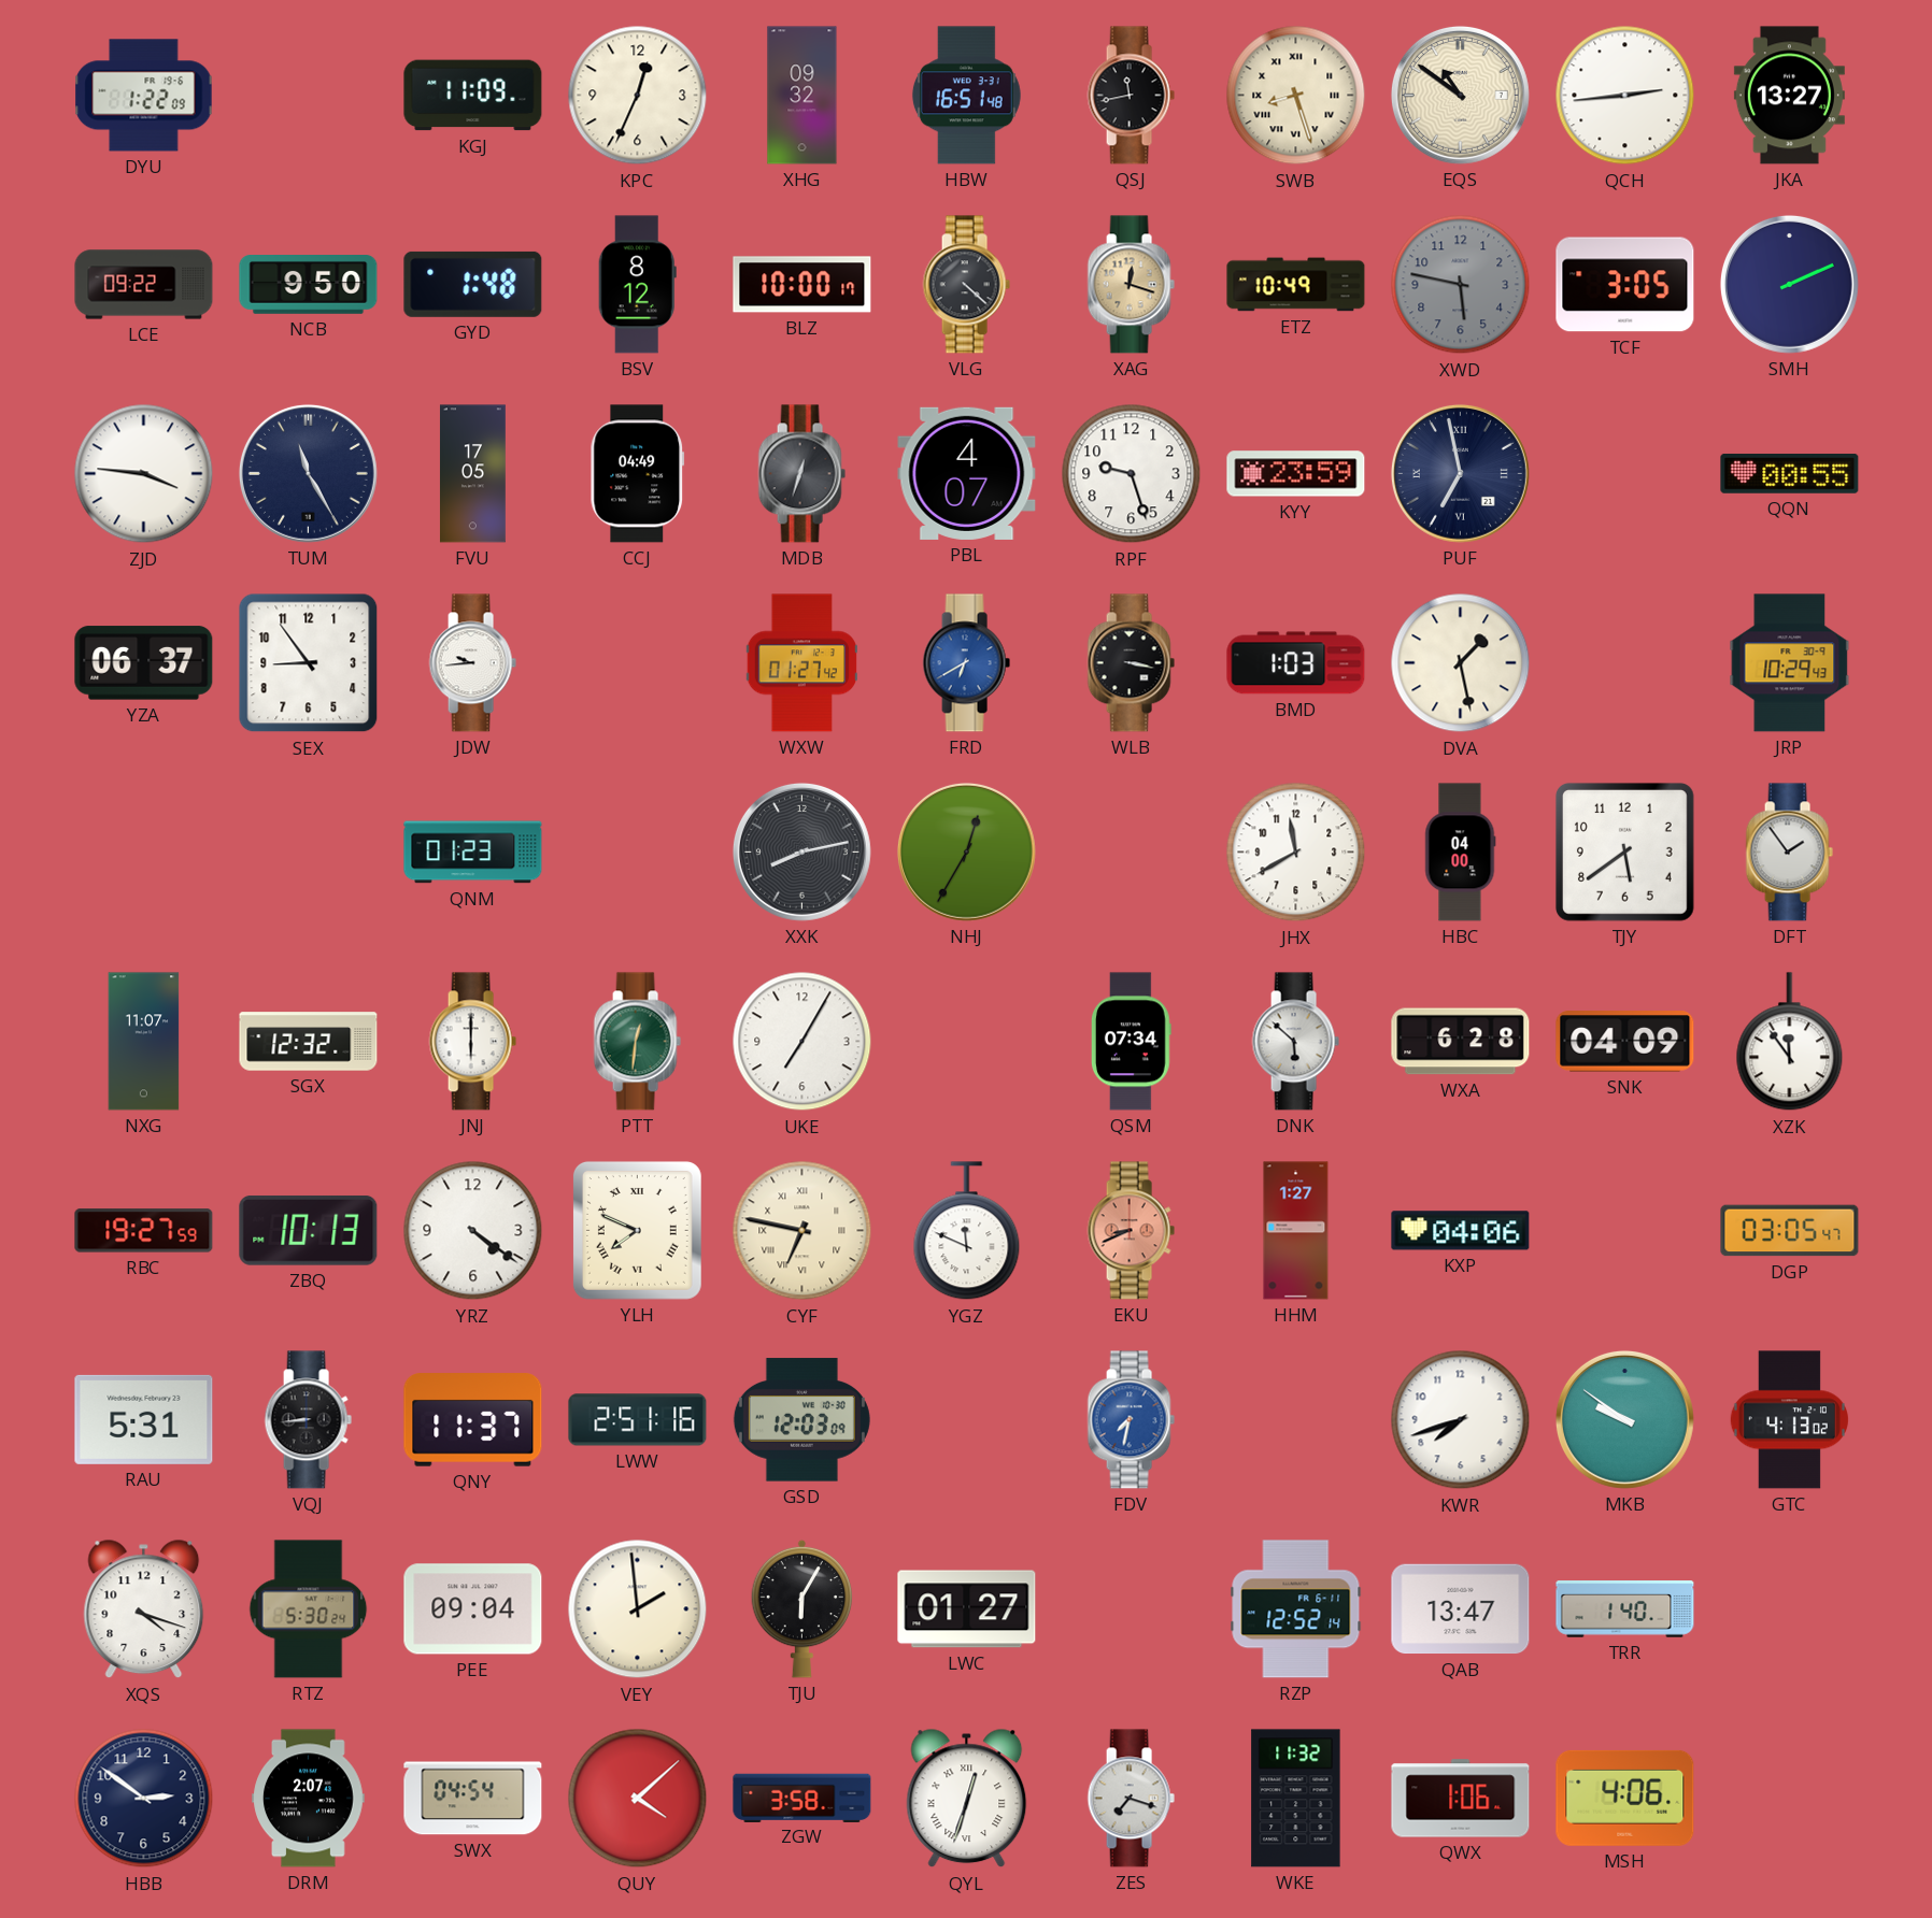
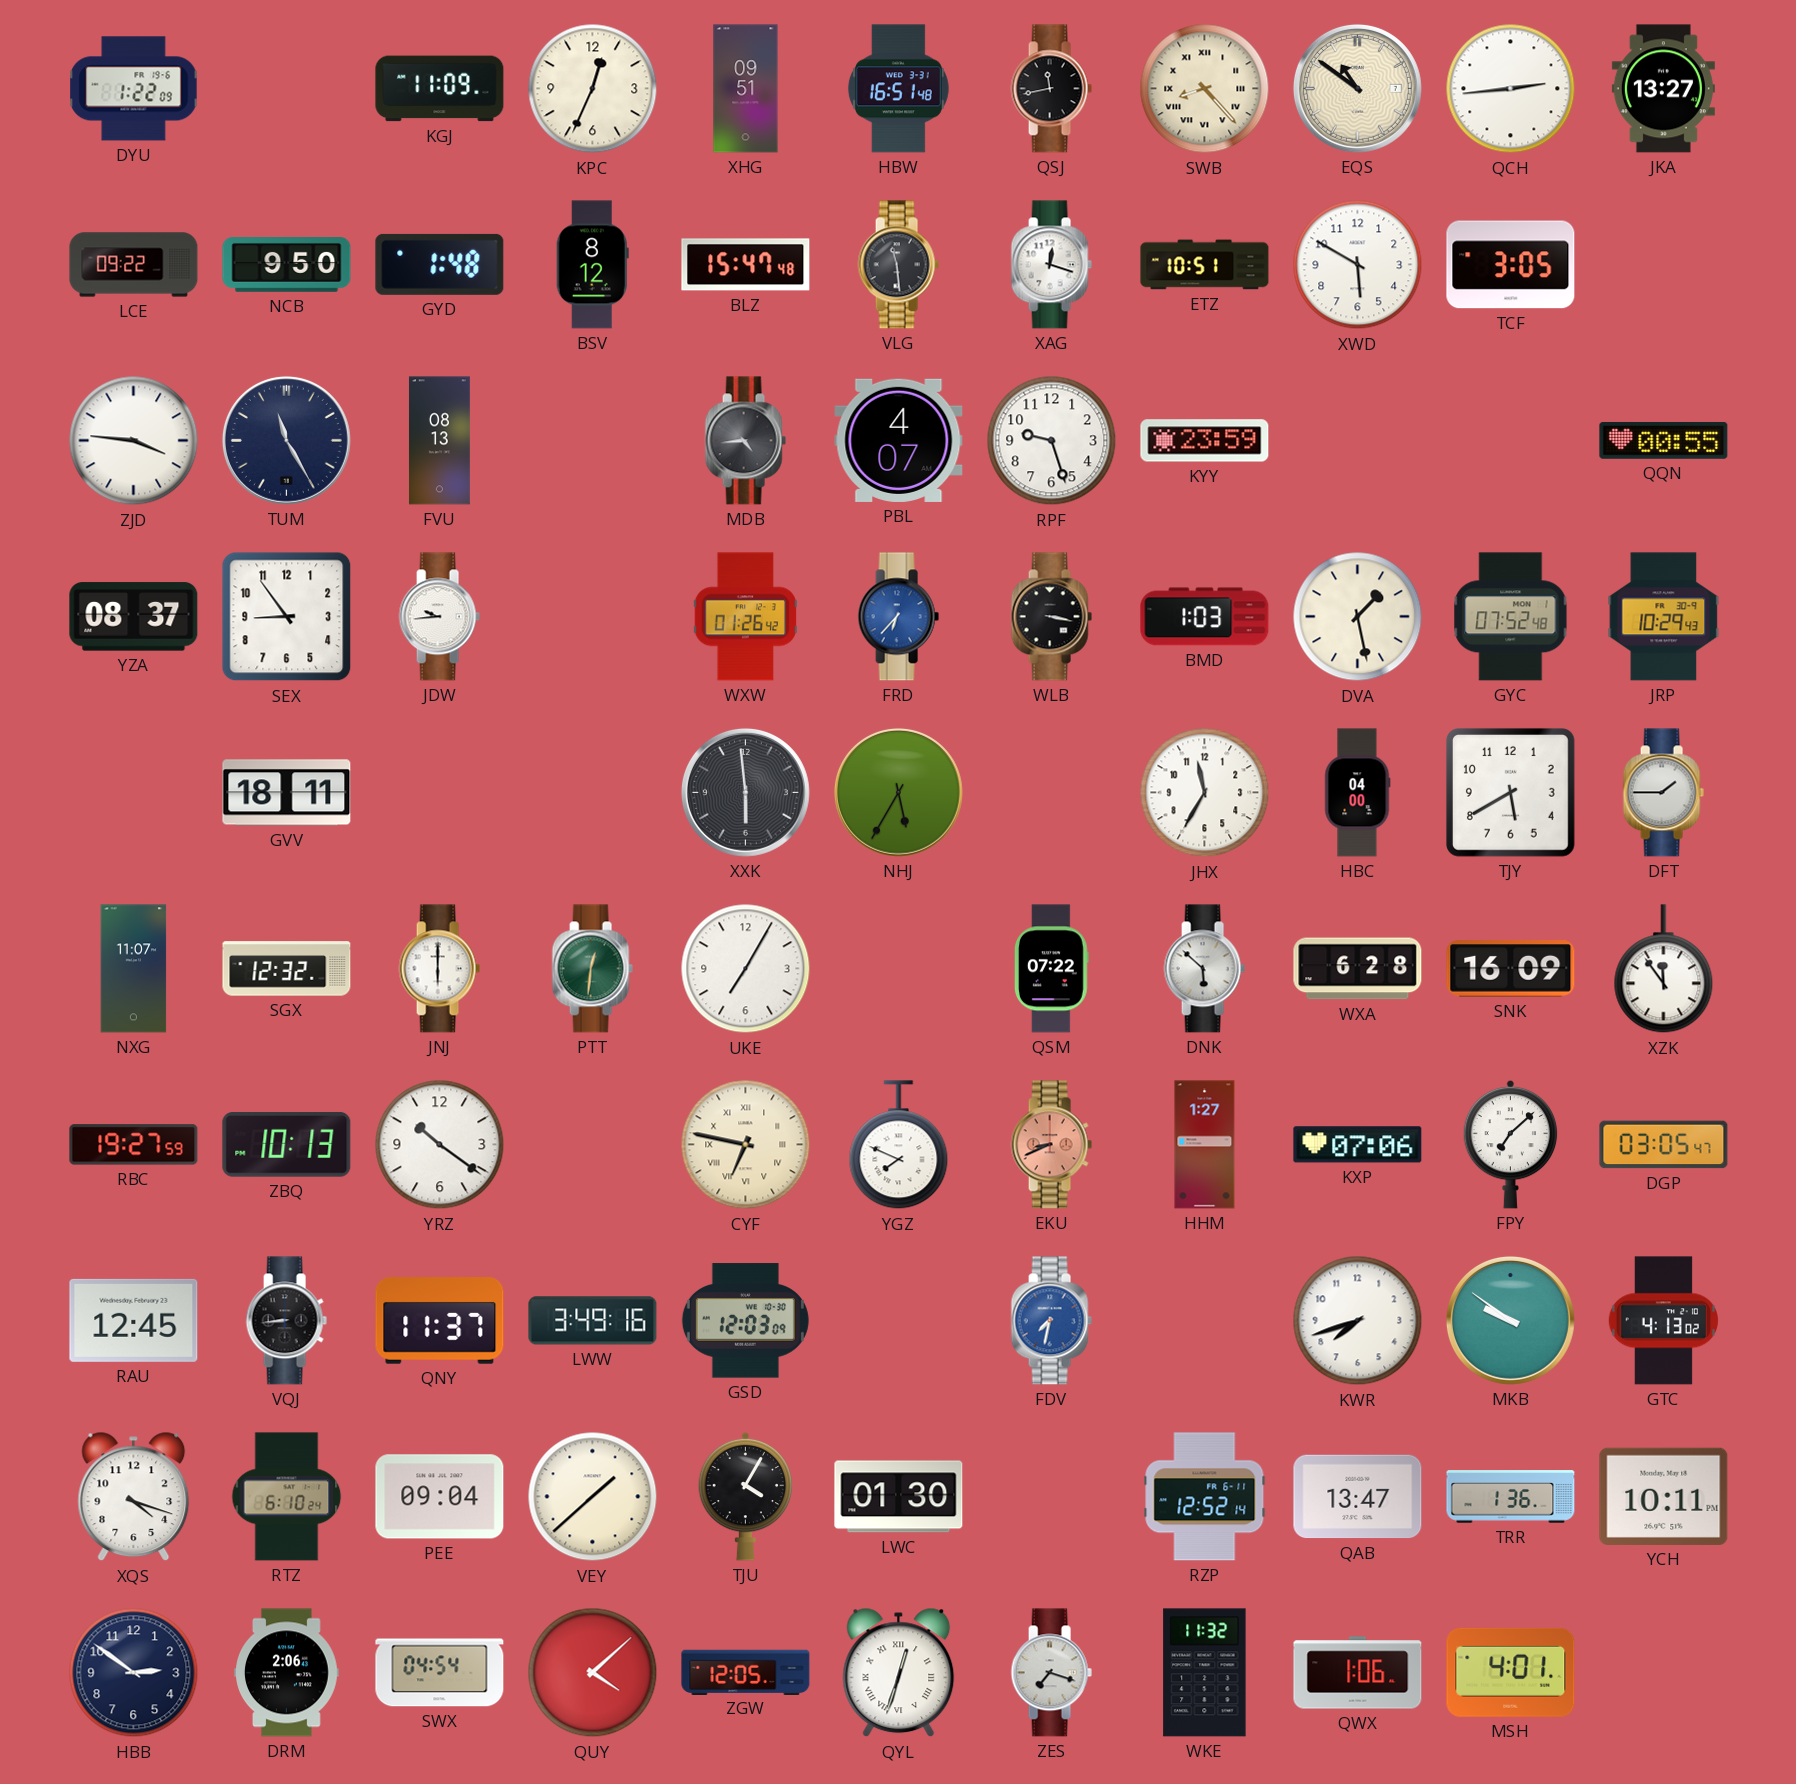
XHG: 09:32 -> 09:51
SWB: 8:27 -> 8:23
BLZ: 10:00 -> 15:47
VLG: 4:22 -> 11:29
XAG dial: champagne -> white
ETZ: 10:49 -> 10:51
XWD: 5:47 -> 5:50
XWD dial: grey -> white
SMH: 2:11 -> none
FVU: 17:05 -> 08:13
CCJ: 04:49 -> none
MDB: 12:33 -> 4:44
PUF: 6:58 -> none
YZA: 06:37 -> 08:37
WXW: 01:27 -> 01:26
FRD: 6:40 -> 6:37
GYC: none -> 07:52
GVV: none -> 18:11
QNM: 01:23 -> none
XXK: 8:13 -> 5:59
NHJ: 12:35 -> 5:35
JHX: 11:40 -> 11:35
TJY: 5:39 -> 5:40
DFT: 1:54 -> 1:45
QSM: 07:34 -> 07:22
SNK: 04:09 -> 16:09
YRZ: 4:21 -> 10:21
YLH: 7:49 -> none
YGZ: 11:49 -> 7:49
KXP: 04:06 -> 07:06
FPY: none -> 7:08
RAU: 5:31 -> 12:45
LWW: 2:51 -> 3:49
RTZ: 5:30 -> 6:10
VEY: 1:59 -> 1:38
TJU: 6:05 -> 4:05
LWC: 01:27 -> 01:30
TRR: 1:40 -> 1:36
YCH: none -> 10:11
DRM: 2:07 -> 2:06
ZGW: 3:58 -> 12:05
MSH: 4:06 -> 4:01
